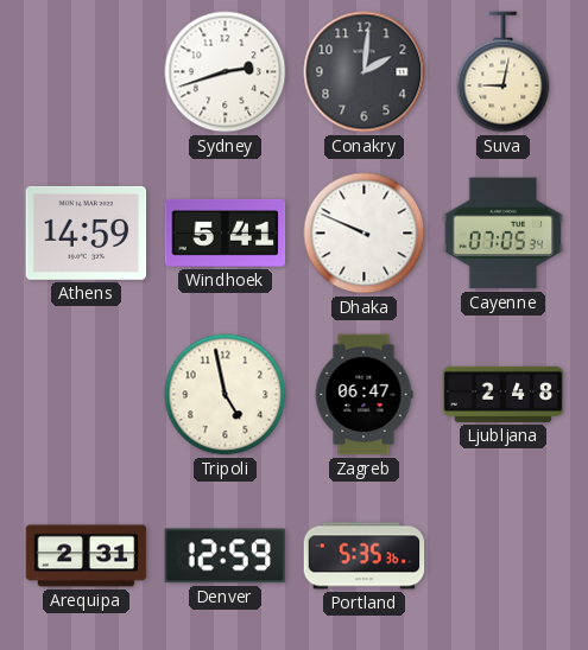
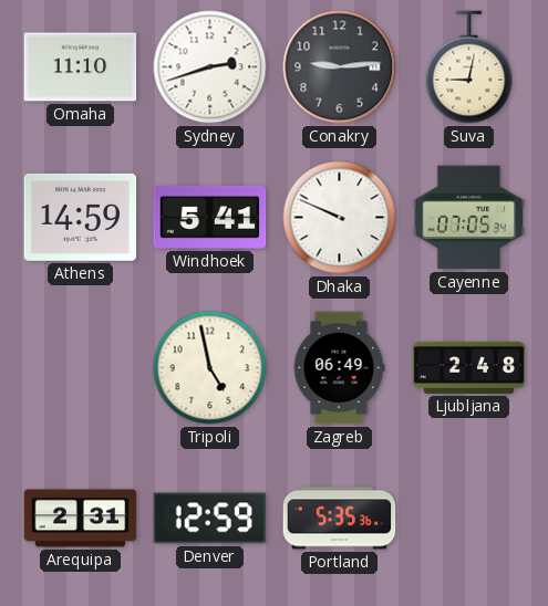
Omaha: none -> 11:10
Conakry: 2:01 -> 9:14
Zagreb: 06:47 -> 06:49
